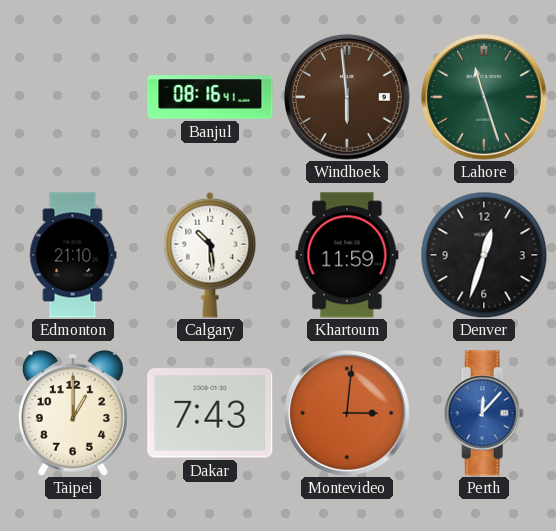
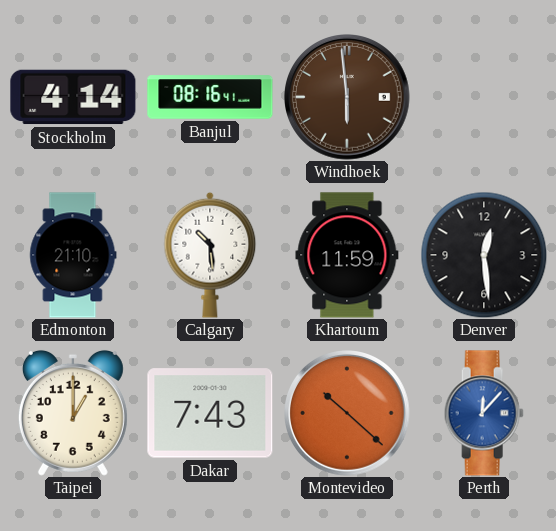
Stockholm: none -> 4:14
Lahore: 11:27 -> none
Denver: 12:33 -> 12:29
Montevideo: 3:01 -> 10:22
